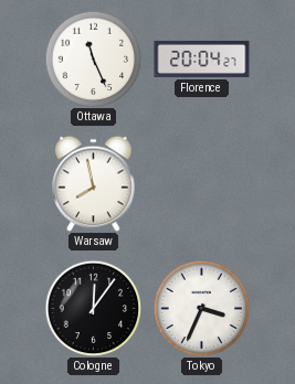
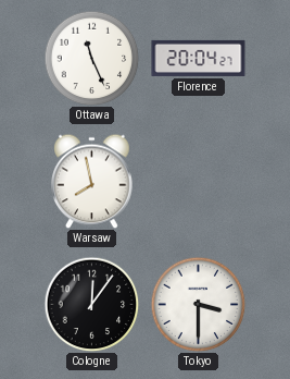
Tokyo: 3:34 -> 3:30
